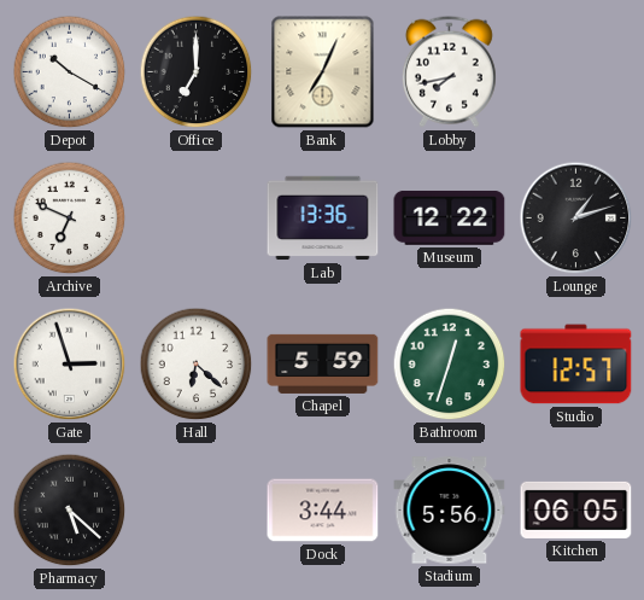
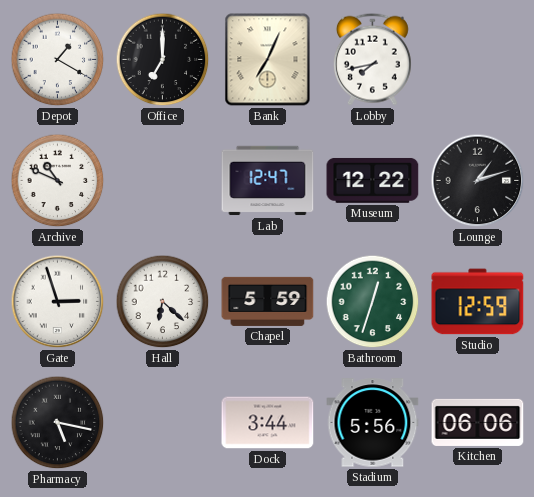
Depot: 10:20 -> 1:20
Archive: 6:49 -> 10:49
Lab: 13:36 -> 12:47
Studio: 12:57 -> 12:59
Pharmacy: 5:22 -> 5:17
Kitchen: 06:05 -> 06:06
